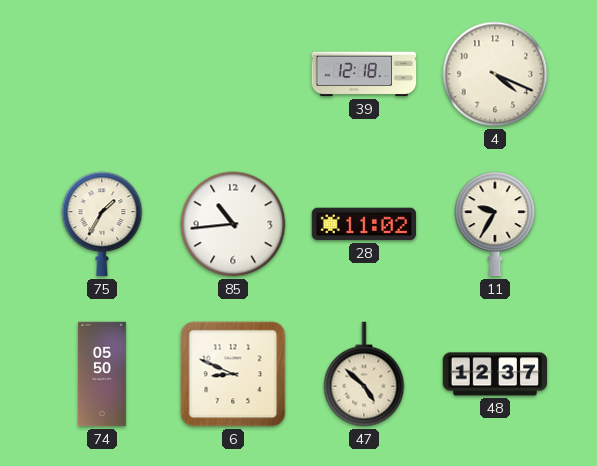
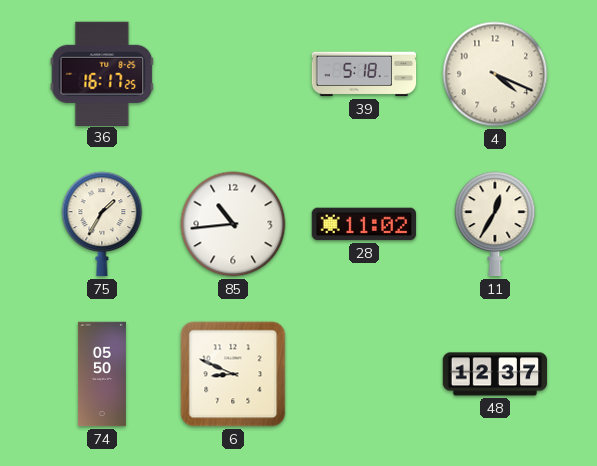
36: none -> 16:17
39: 12:18 -> 5:18
11: 9:35 -> 12:35
47: 4:52 -> none
